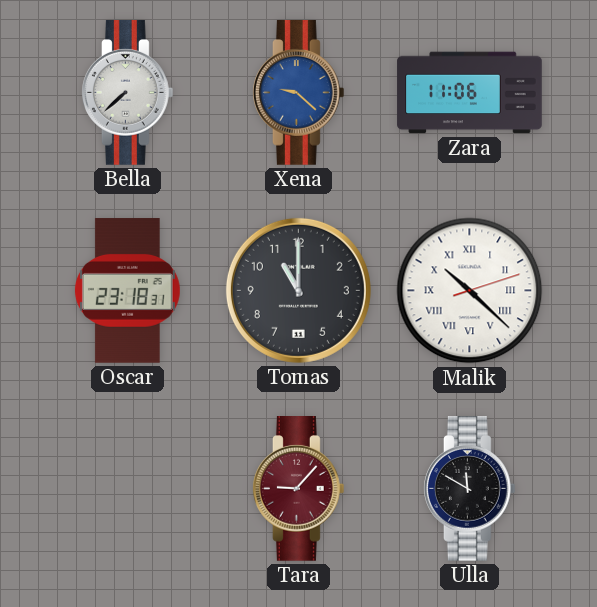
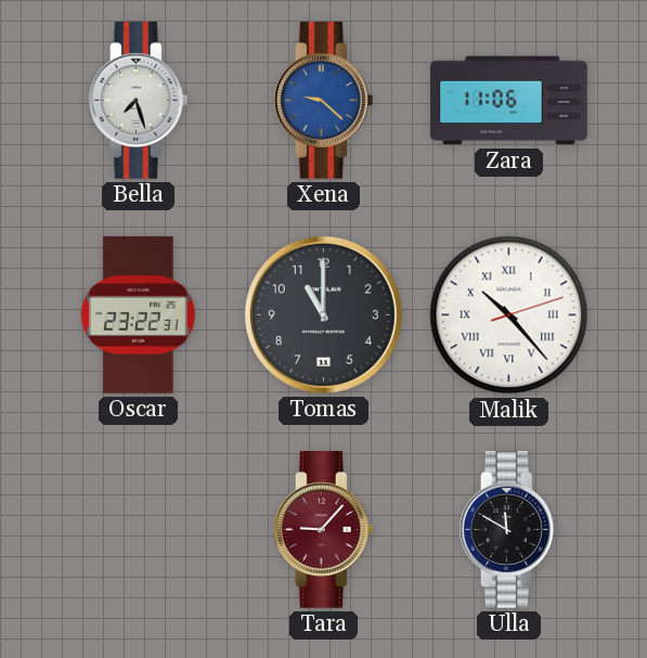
Bella: 7:38 -> 7:27
Oscar: 23:18 -> 23:22
Malik: 10:22 -> 10:23
